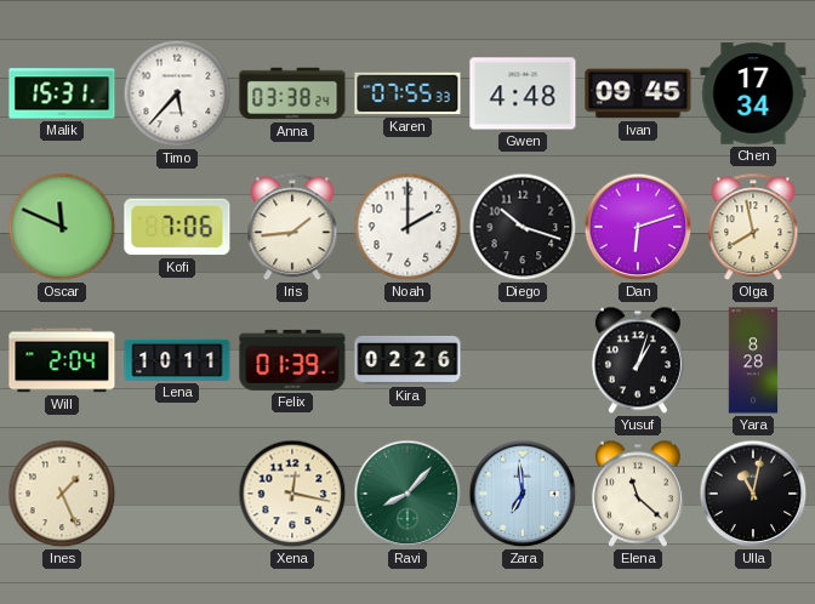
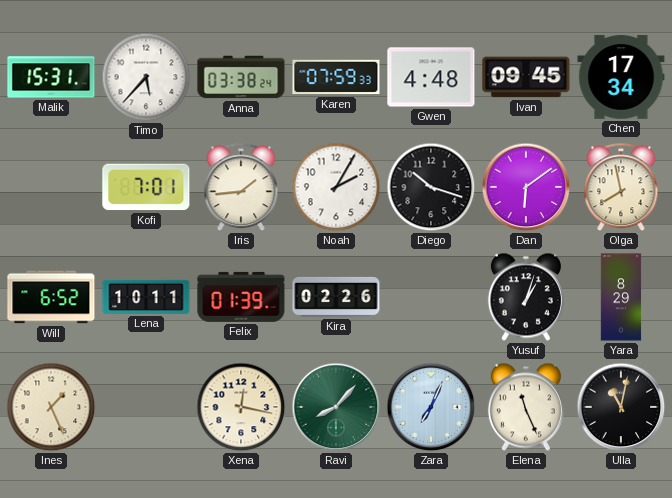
Karen: 07:55 -> 07:59
Oscar: 11:49 -> none
Kofi: 7:06 -> 7:01
Noah: 2:00 -> 2:05
Dan: 6:12 -> 6:09
Will: 2:04 -> 6:52
Yara: 8:28 -> 8:29
Zara: 6:59 -> 7:04
Elena: 11:22 -> 11:26
